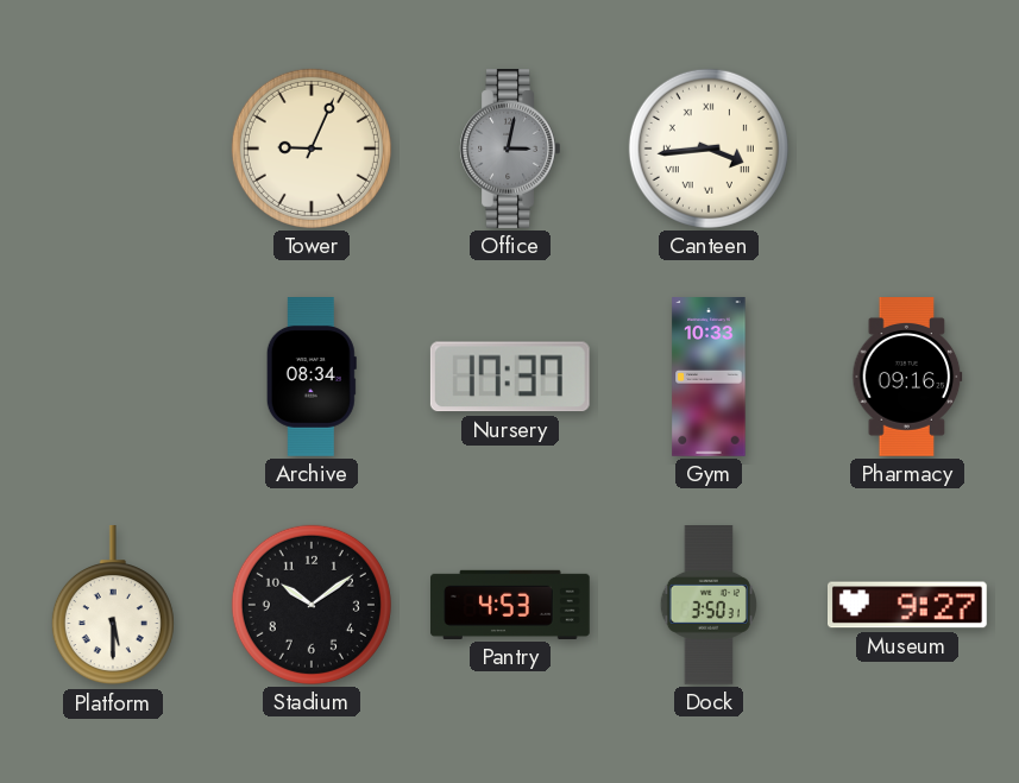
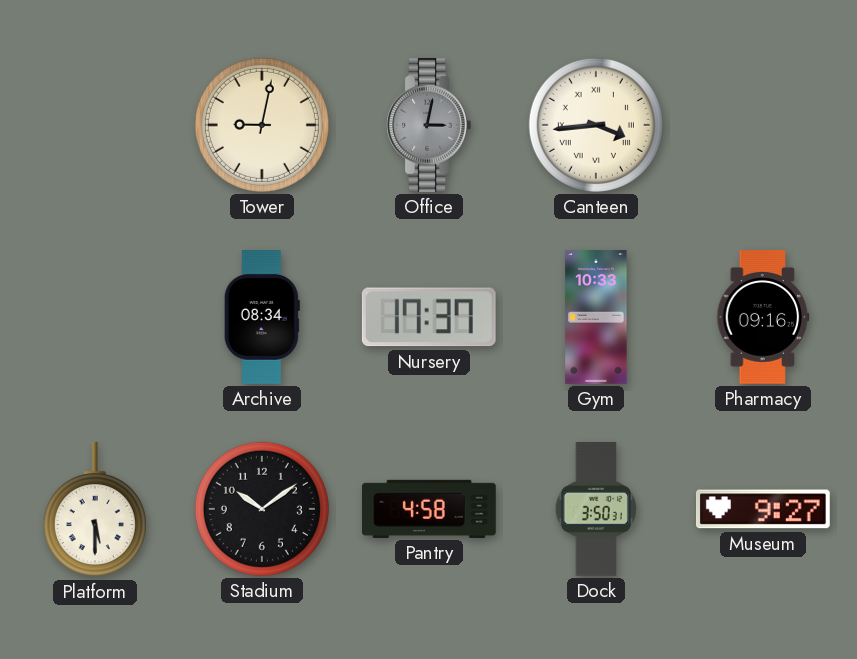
Tower: 9:04 -> 9:02
Pantry: 4:53 -> 4:58
